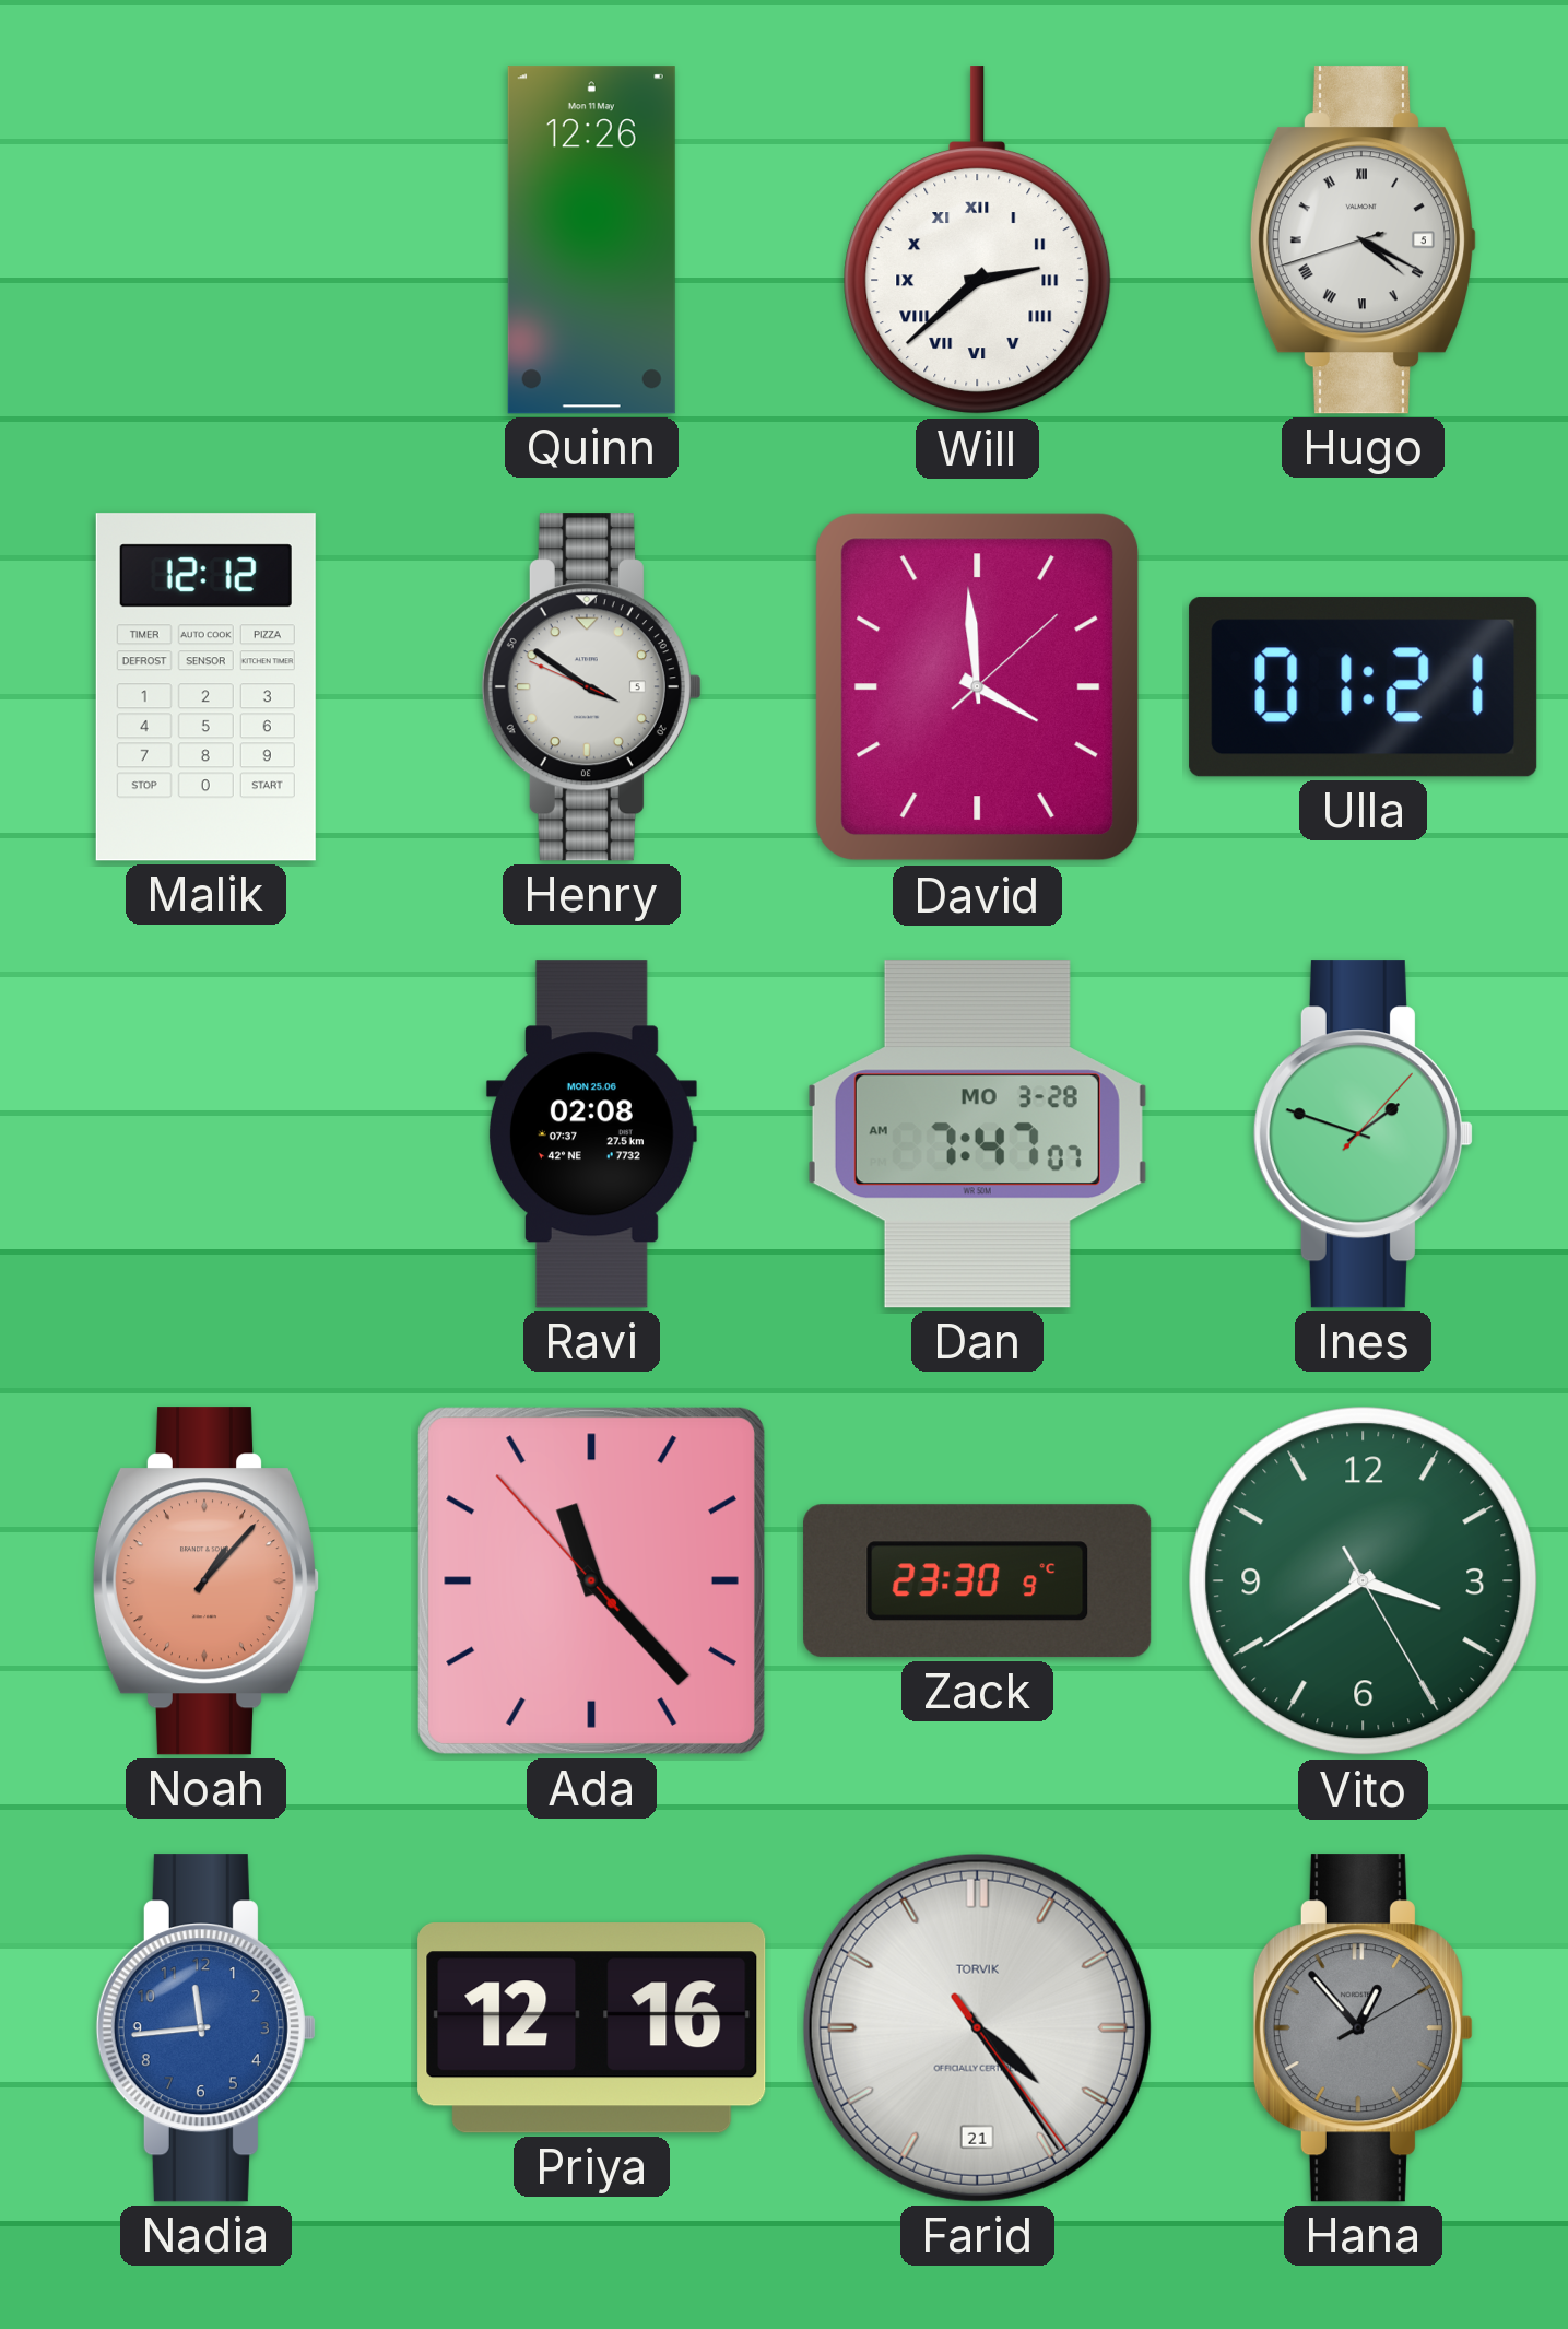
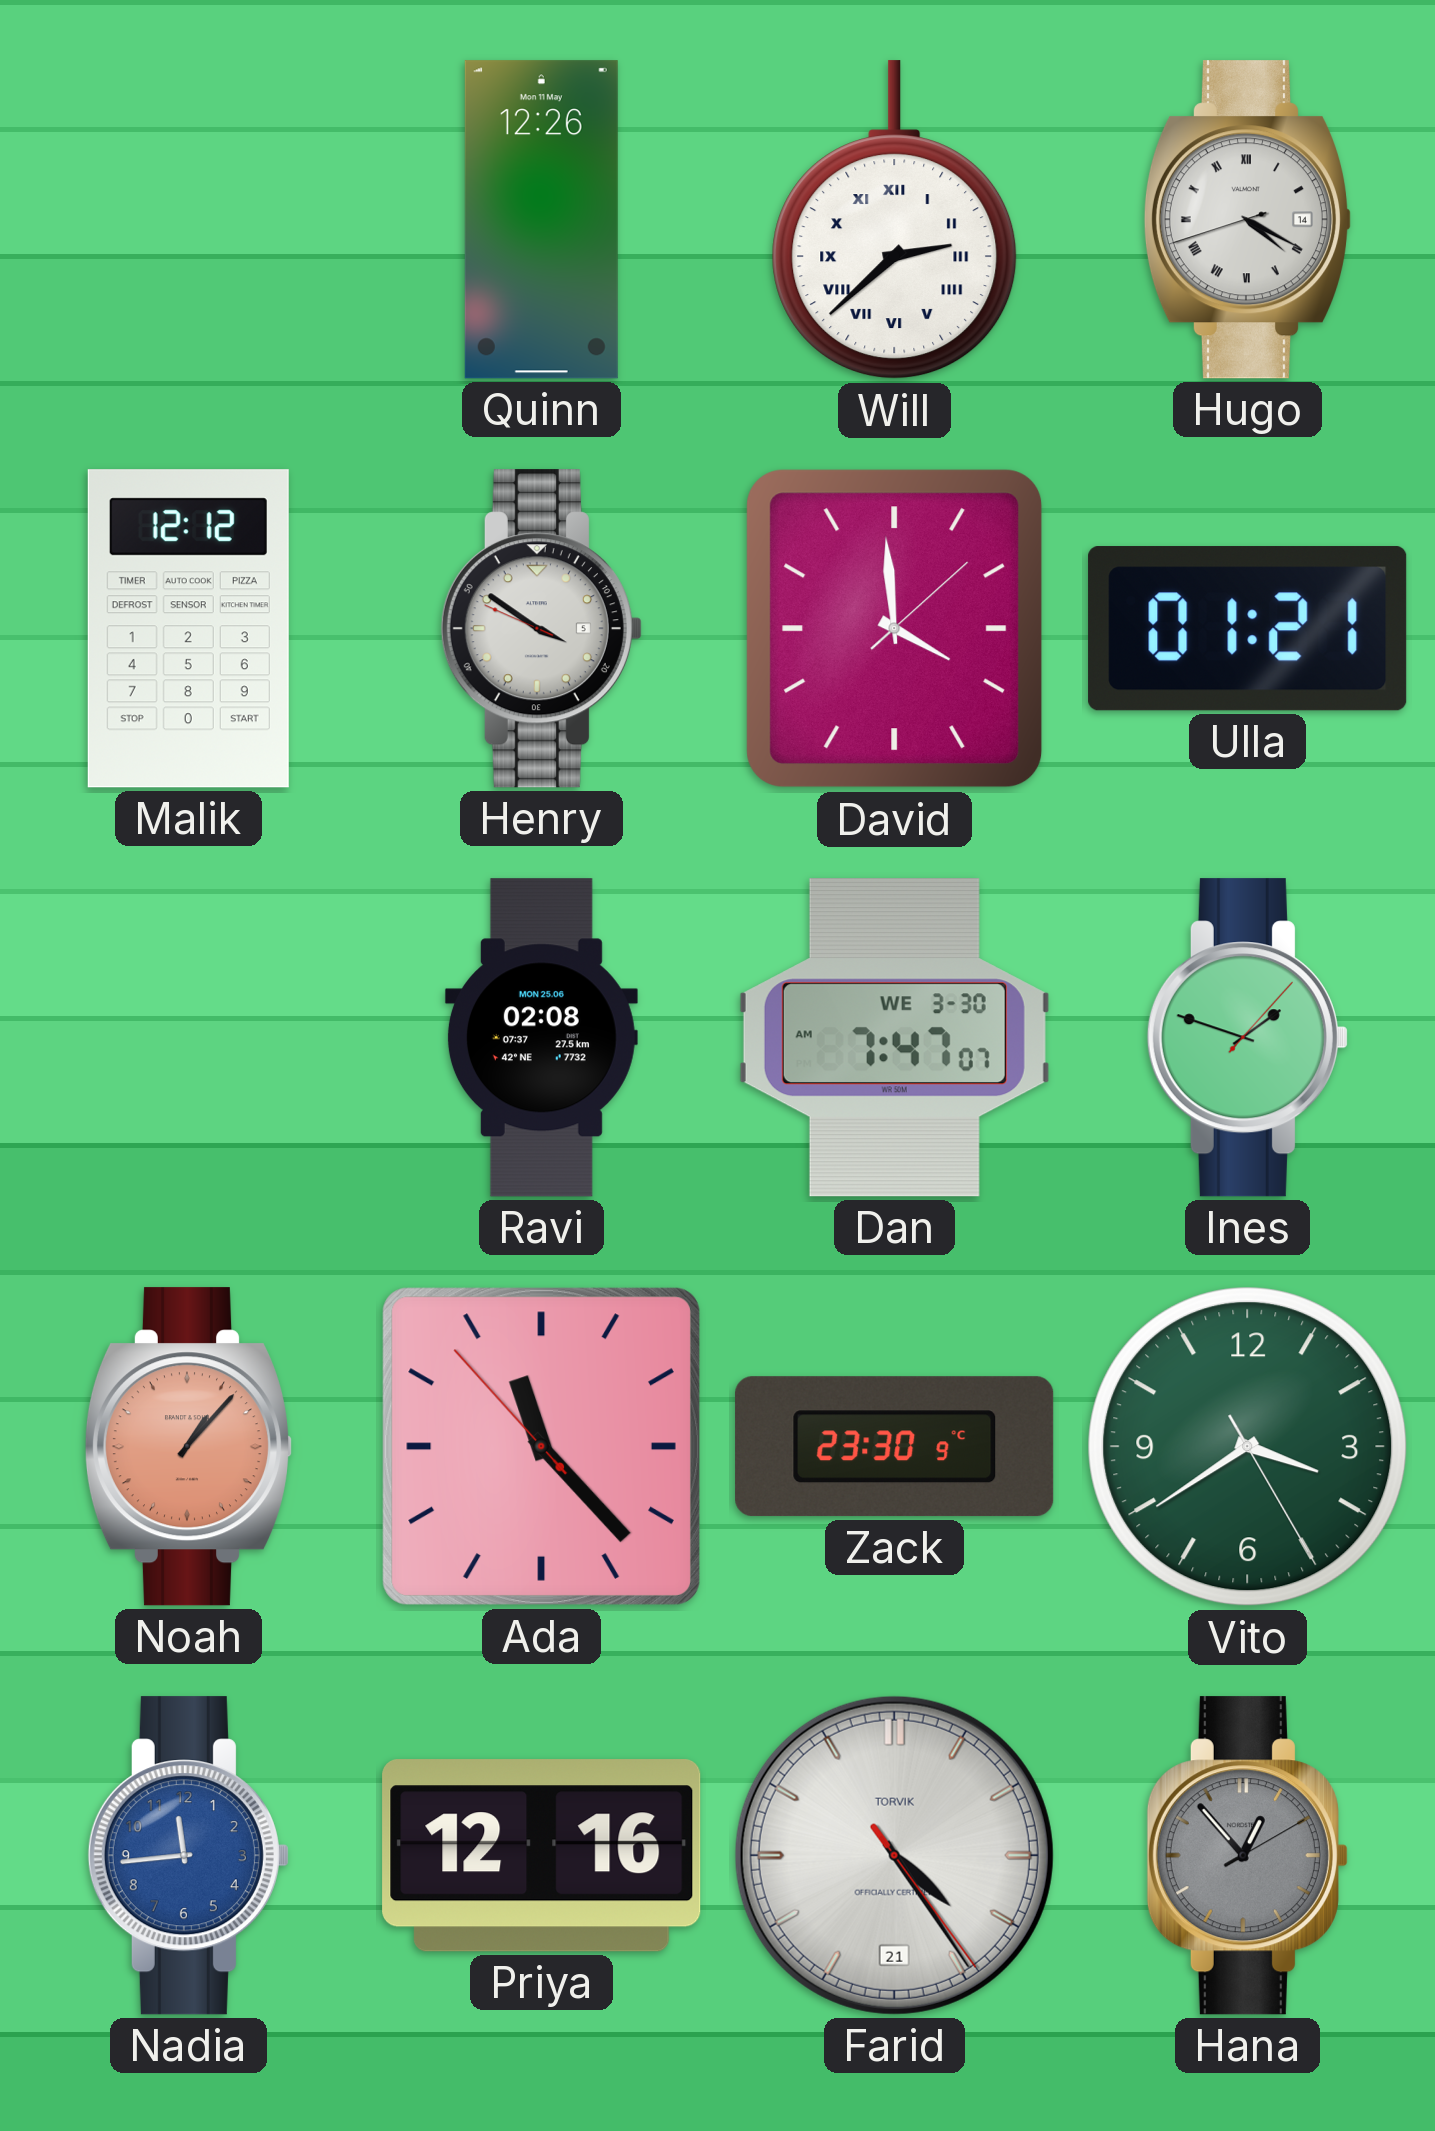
Hugo date: 5 -> 14
Dan date: MO 3-28 -> WE 3-30
